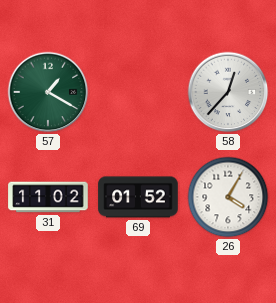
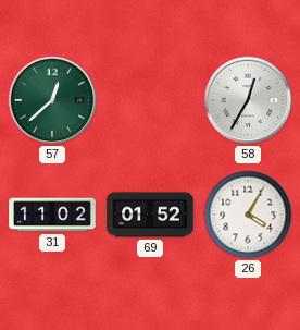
57: 1:20 -> 12:38
58: 12:37 -> 12:35
